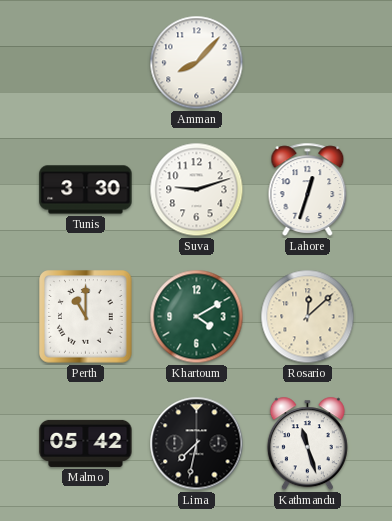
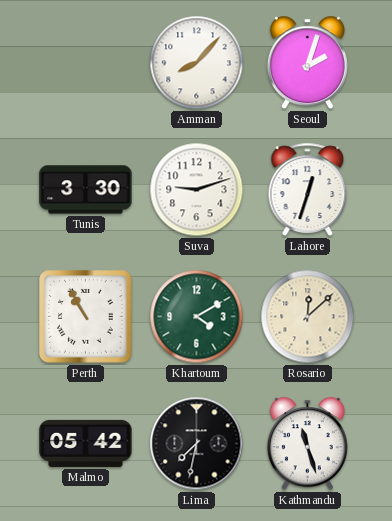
Seoul: none -> 2:03
Perth: 11:00 -> 10:55
